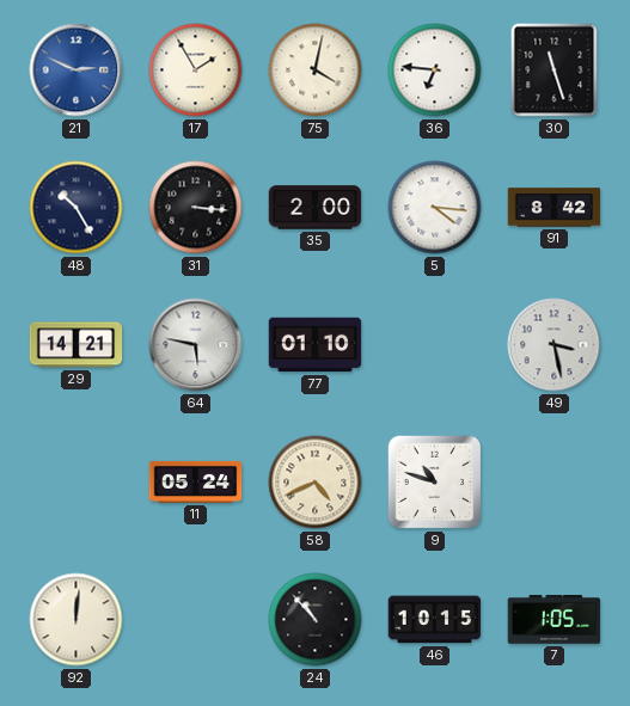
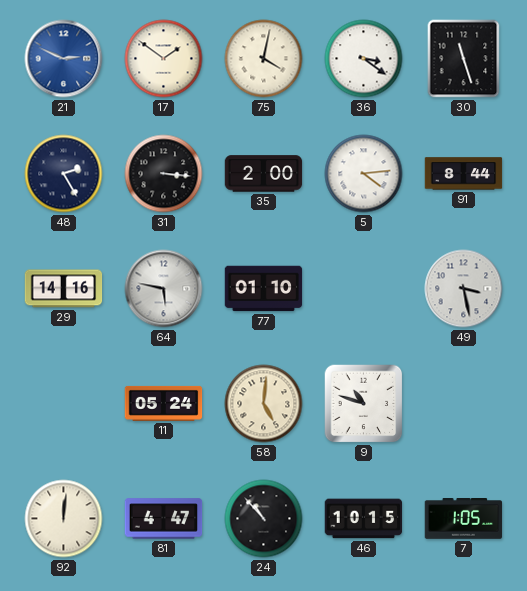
17: 1:55 -> 1:51
36: 6:46 -> 3:21
48: 10:25 -> 2:25
5: 4:16 -> 4:14
91: 8:42 -> 8:44
29: 14:21 -> 14:16
58: 4:41 -> 5:01
81: none -> 4:47
